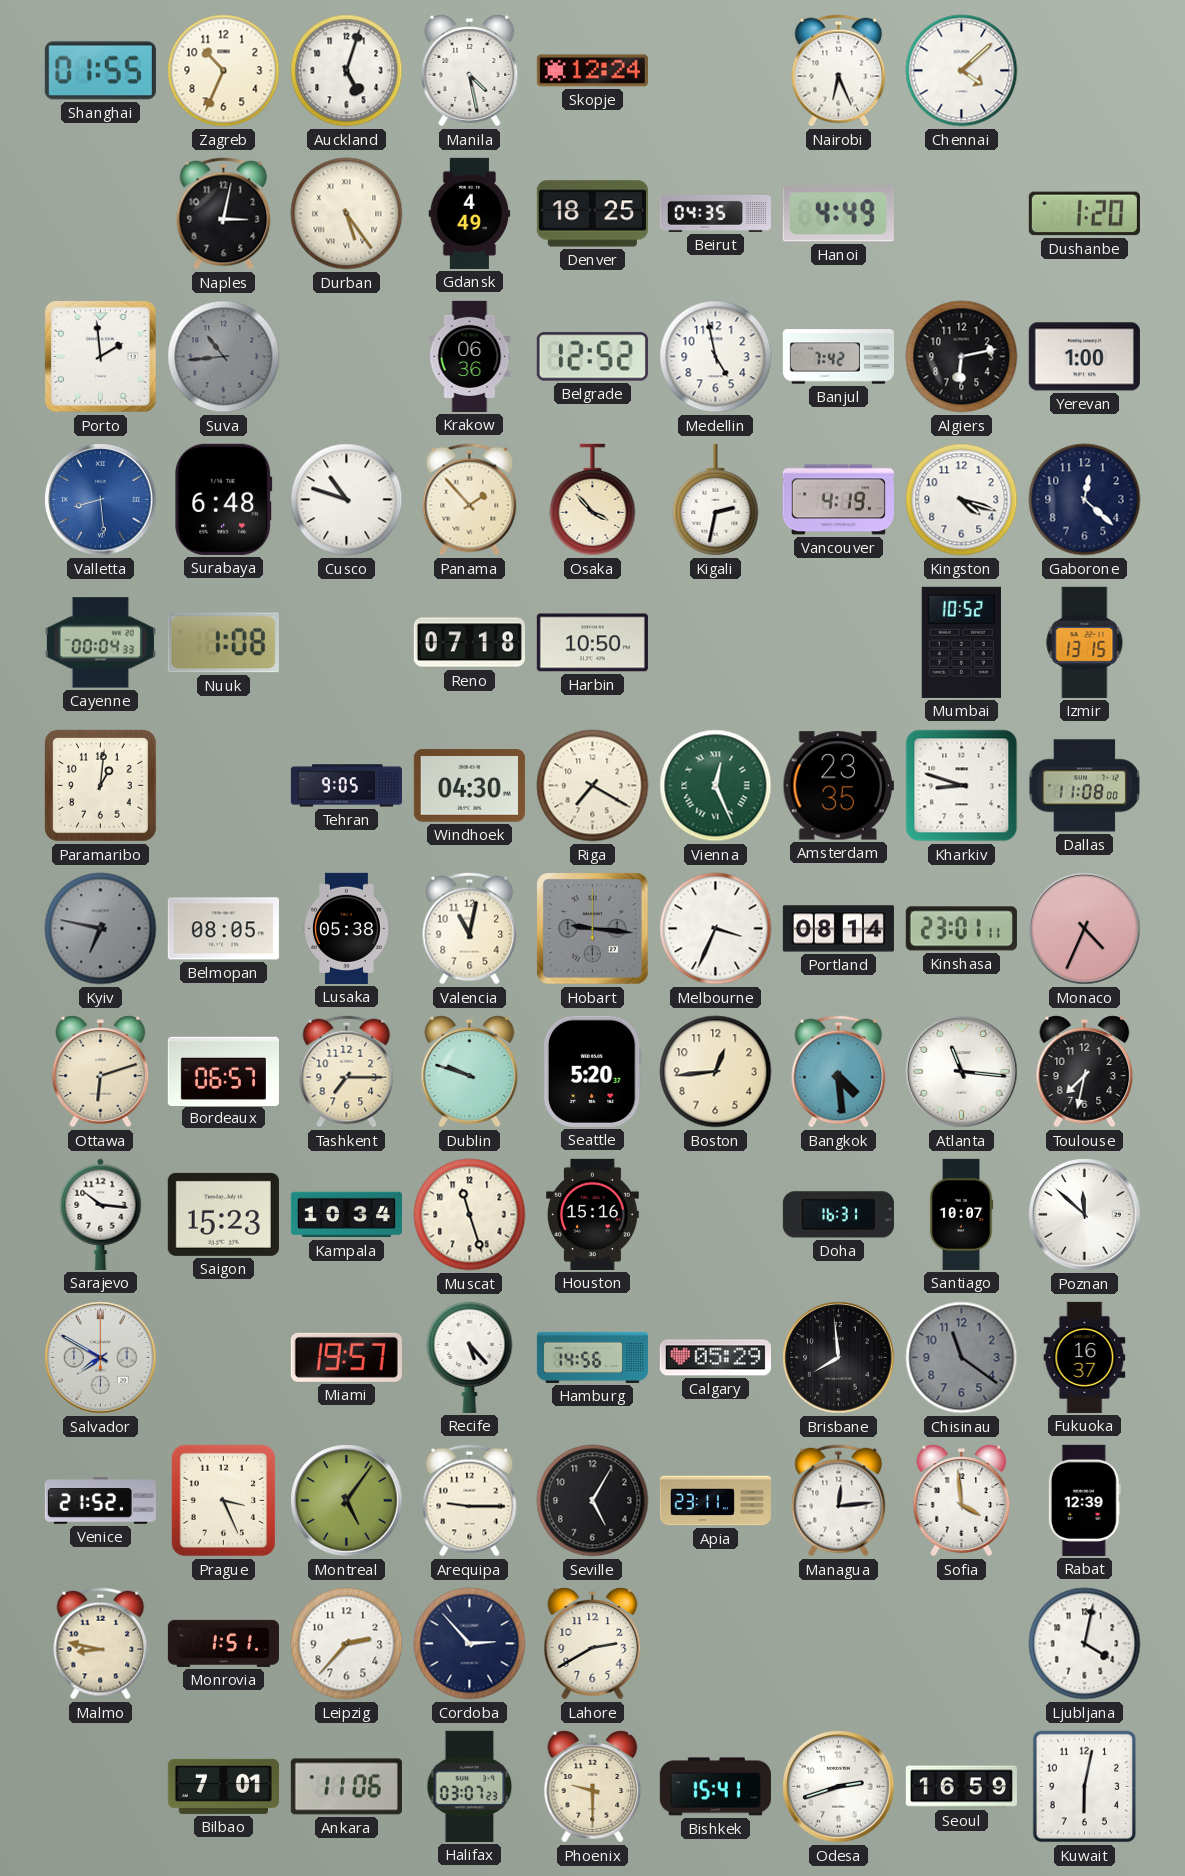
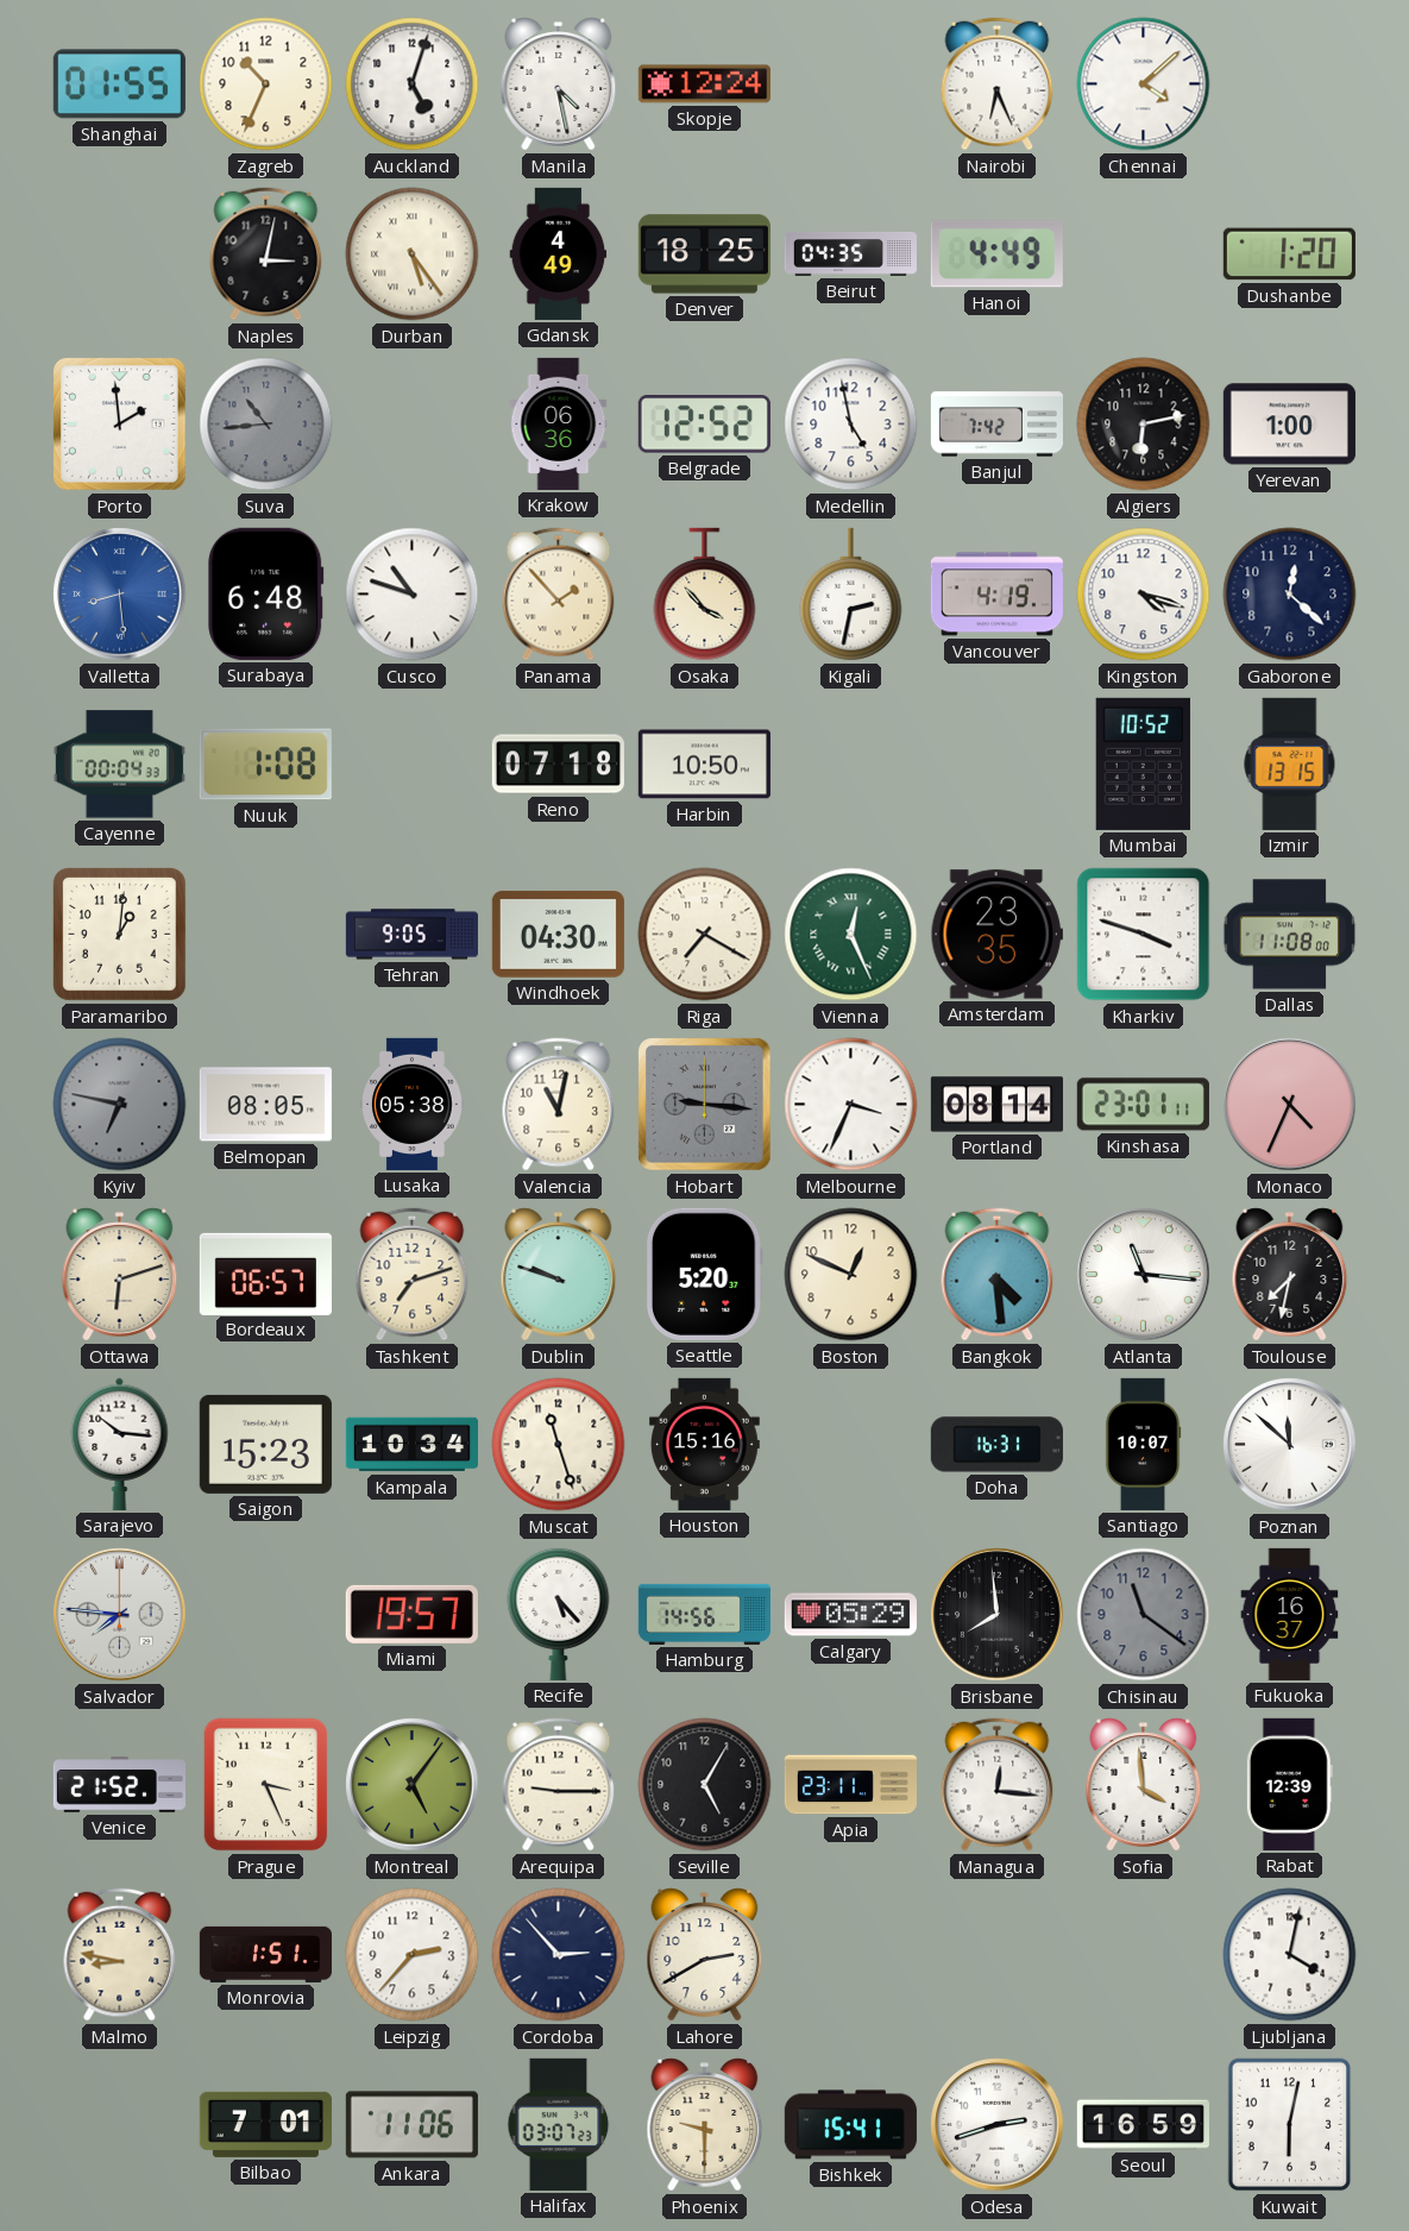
Kharkiv: 8:48 -> 3:48
Tashkent: 7:15 -> 7:12
Boston: 12:44 -> 12:49
Salvador: 7:50 -> 7:46
Managua: 12:14 -> 12:16
